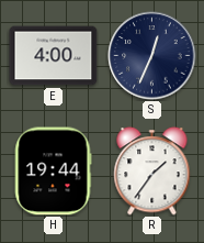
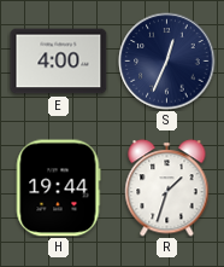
R: 1:36 -> 1:33
